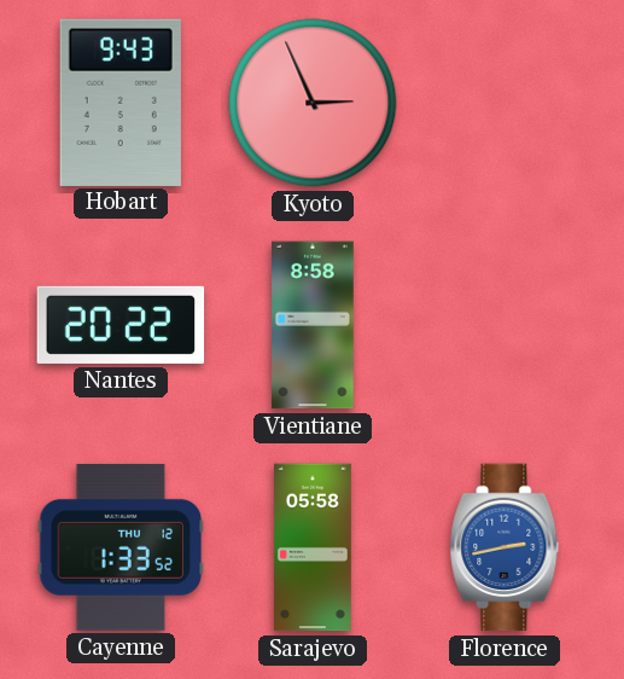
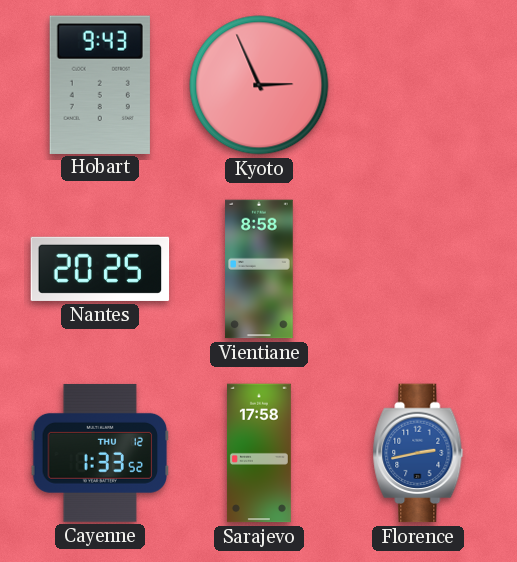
Nantes: 20:22 -> 20:25
Sarajevo: 05:58 -> 17:58
